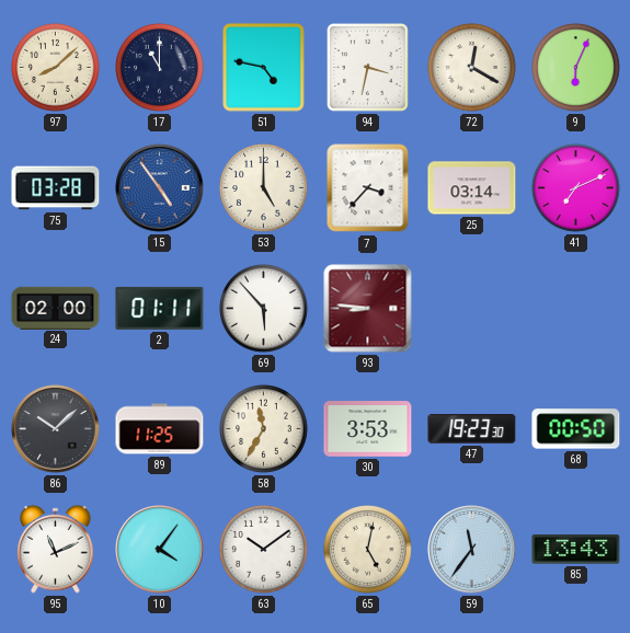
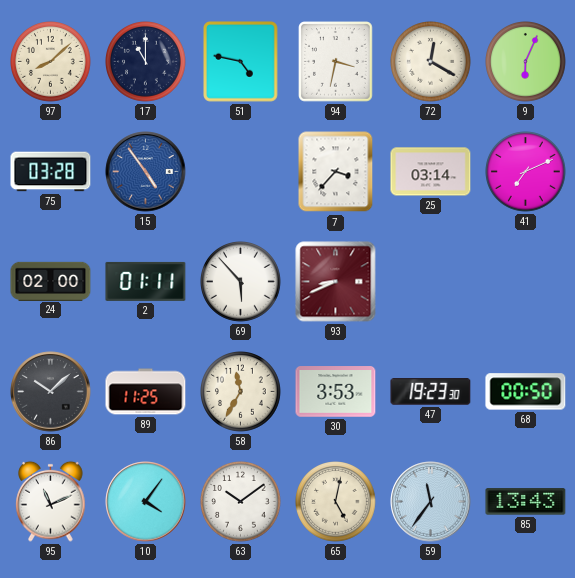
53: 5:00 -> none
93: 8:46 -> 8:41
